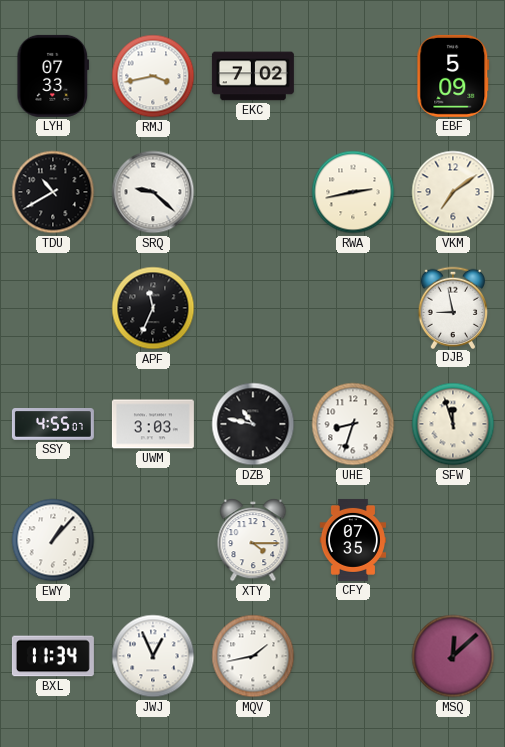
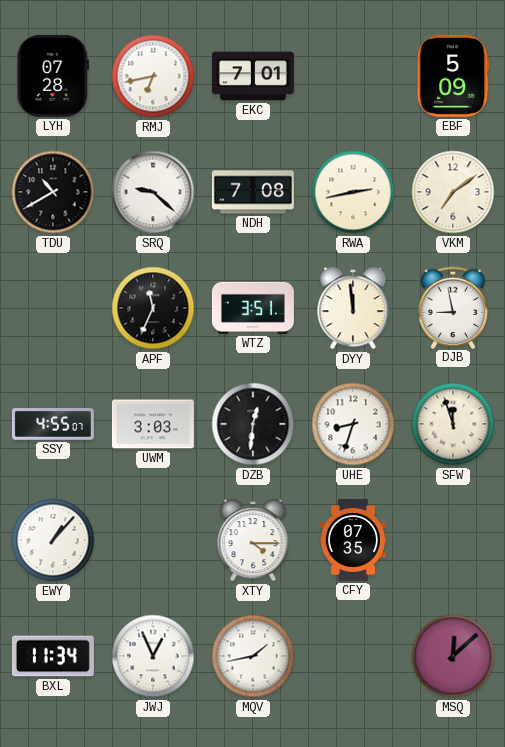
LYH: 07:33 -> 07:28
RMJ: 3:43 -> 6:43
EKC: 7:02 -> 7:01
NDH: none -> 7:08
WTZ: none -> 3:51
DYY: none -> 11:59
DZB: 10:47 -> 12:31
